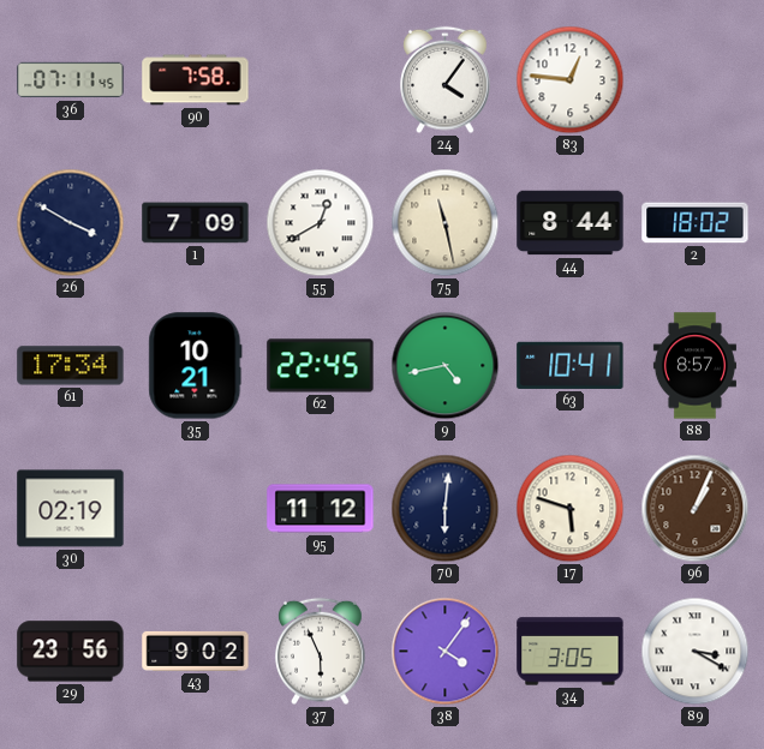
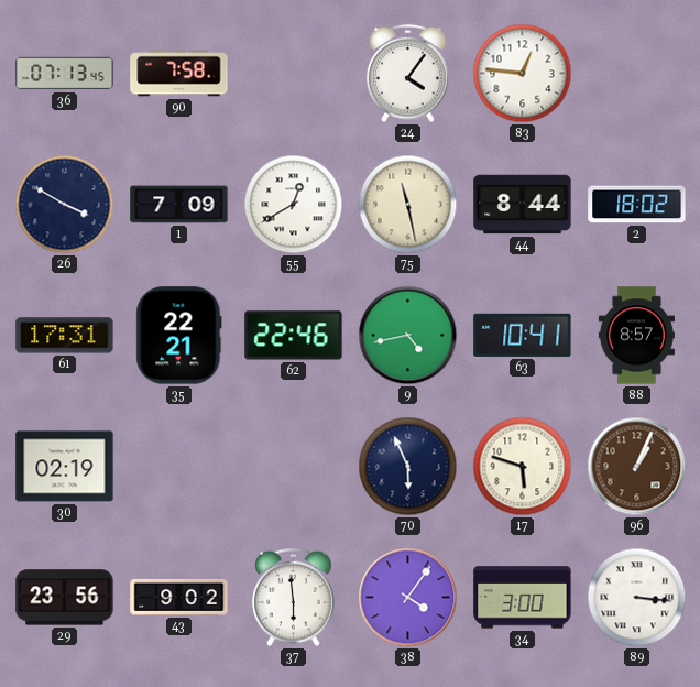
36: 07:11 -> 07:13
61: 17:34 -> 17:31
35: 10:21 -> 22:21
62: 22:45 -> 22:46
95: 11:12 -> none
70: 6:01 -> 5:56
37: 5:56 -> 5:59
34: 3:05 -> 3:00
89: 3:20 -> 3:16
